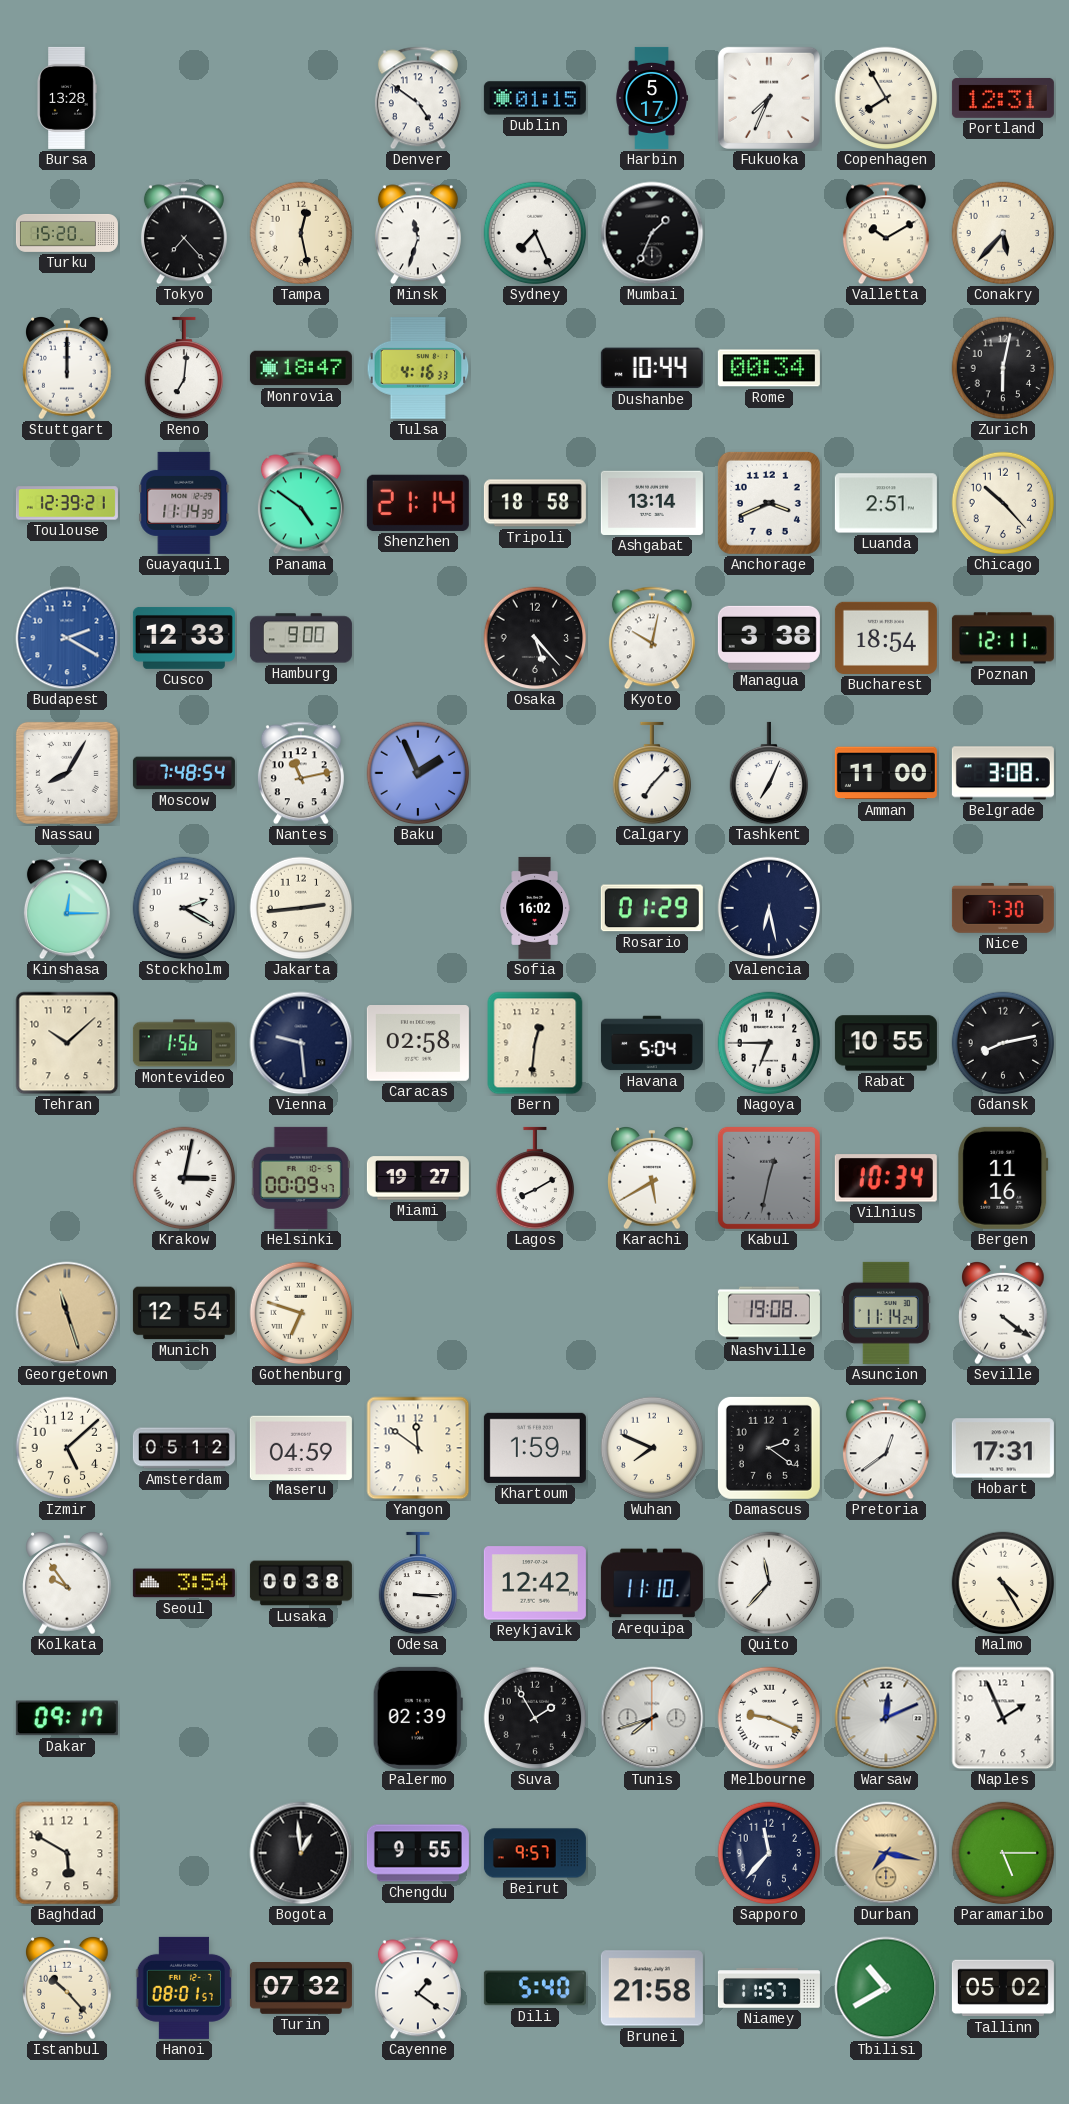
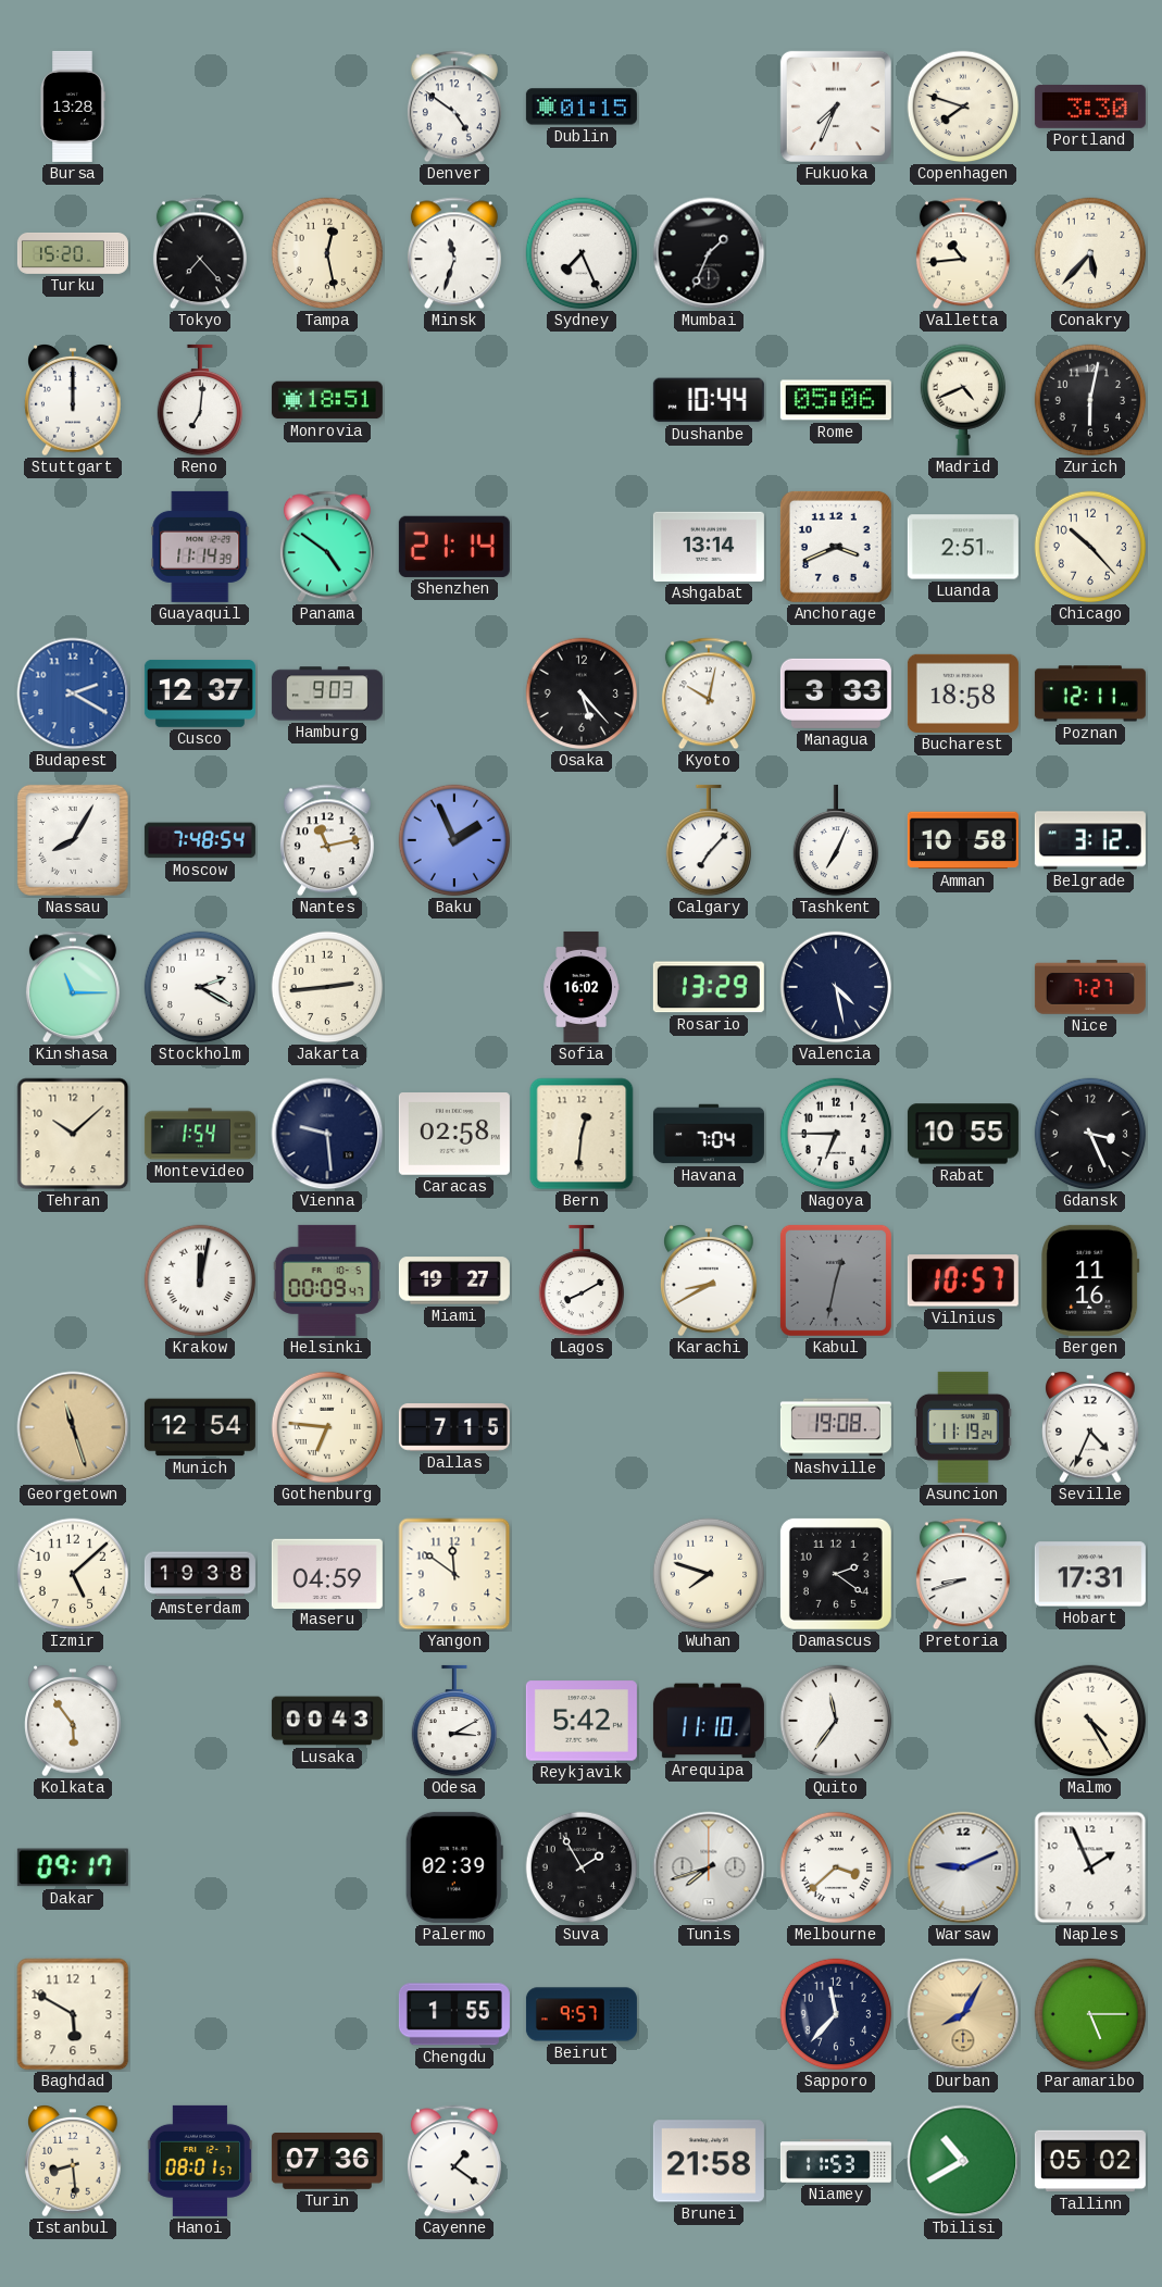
Harbin: 5:17 -> none
Copenhagen: 7:55 -> 7:48
Portland: 12:31 -> 3:30
Valletta: 10:10 -> 10:44
Monrovia: 18:47 -> 18:51
Tulsa: 4:16 -> none
Rome: 00:34 -> 05:06
Madrid: none -> 4:41
Toulouse: 12:39 -> none
Tripoli: 18:58 -> none
Cusco: 12:33 -> 12:37
Hamburg: 9:00 -> 9:03
Managua: 3:38 -> 3:33
Bucharest: 18:54 -> 18:58
Amman: 11:00 -> 10:58
Belgrade: 3:08 -> 3:12
Kinshasa: 12:15 -> 11:15
Rosario: 01:29 -> 13:29
Valencia: 6:28 -> 4:28
Nice: 7:30 -> 7:27
Montevideo: 1:56 -> 1:54
Havana: 5:04 -> 7:04
Gdansk: 8:13 -> 3:26
Krakow: 3:02 -> 12:02
Karachi: 5:40 -> 8:40
Vilnius: 10:34 -> 10:57
Gothenburg: 6:48 -> 6:46
Dallas: none -> 7:15
Asuncion: 11:14 -> 11:19
Seville: 4:21 -> 4:34
Amsterdam: 05:12 -> 19:38
Khartoum: 1:59 -> none
Wuhan: 7:49 -> 7:48
Pretoria: 12:39 -> 8:42
Kolkata: 9:54 -> 5:54
Seoul: 3:54 -> none
Lusaka: 00:38 -> 00:43
Odesa: 3:15 -> 3:10
Reykjavik: 12:42 -> 5:42
Quito: 11:37 -> 11:36
Melbourne: 9:19 -> 3:38
Warsaw: 12:11 -> 9:11
Bogota: 12:59 -> none
Chengdu: 9:55 -> 1:55
Durban: 7:17 -> 8:05
Istanbul: 10:23 -> 8:29
Turin: 07:32 -> 07:36
Dili: 5:40 -> none
Niamey: 11:57 -> 11:53
